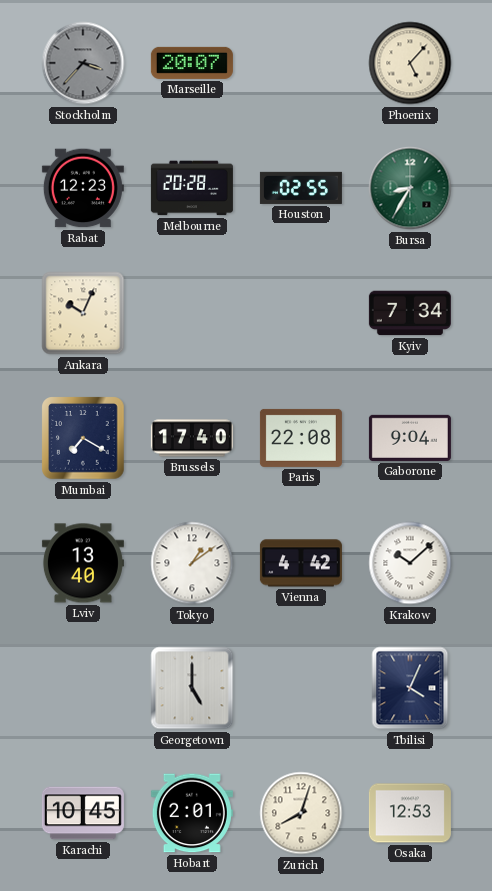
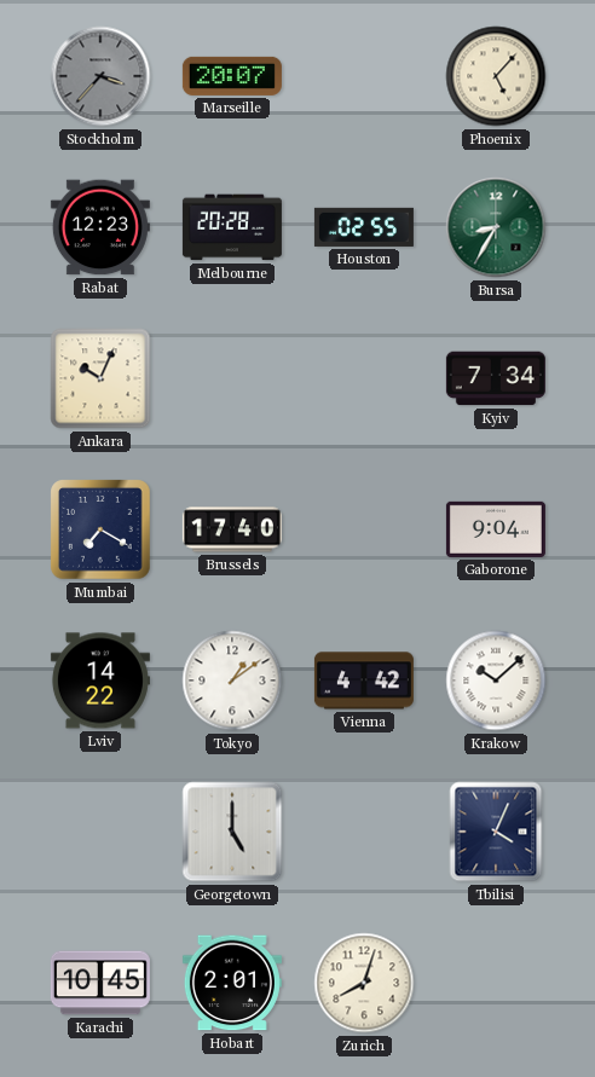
Paris: 22:08 -> none
Lviv: 13:40 -> 14:22
Osaka: 12:53 -> none
